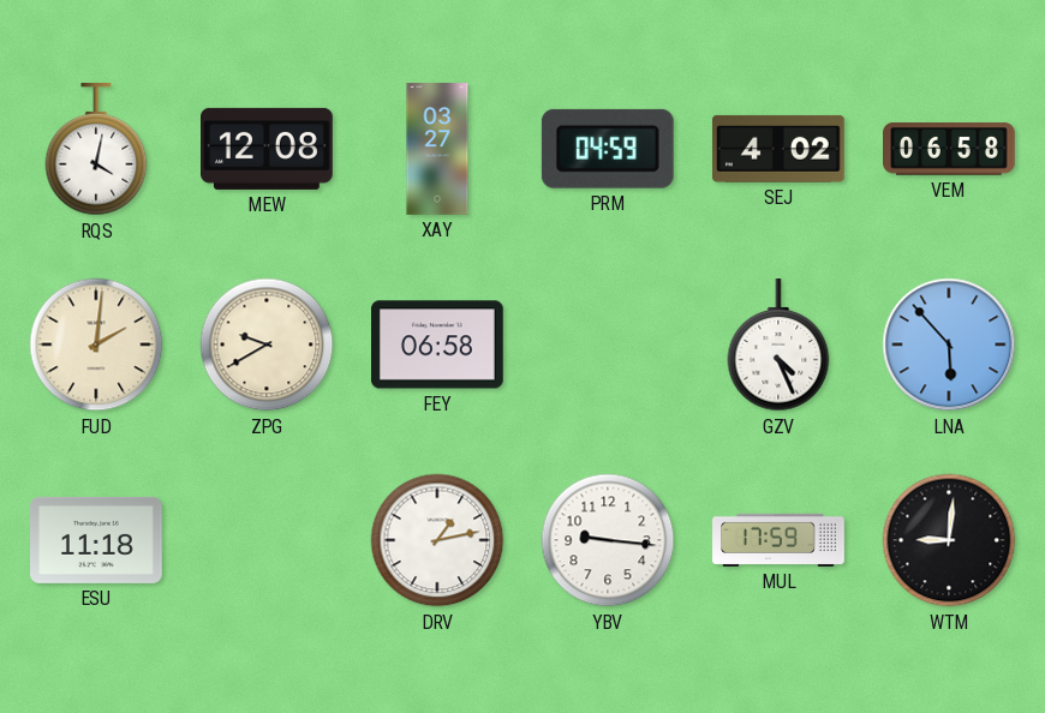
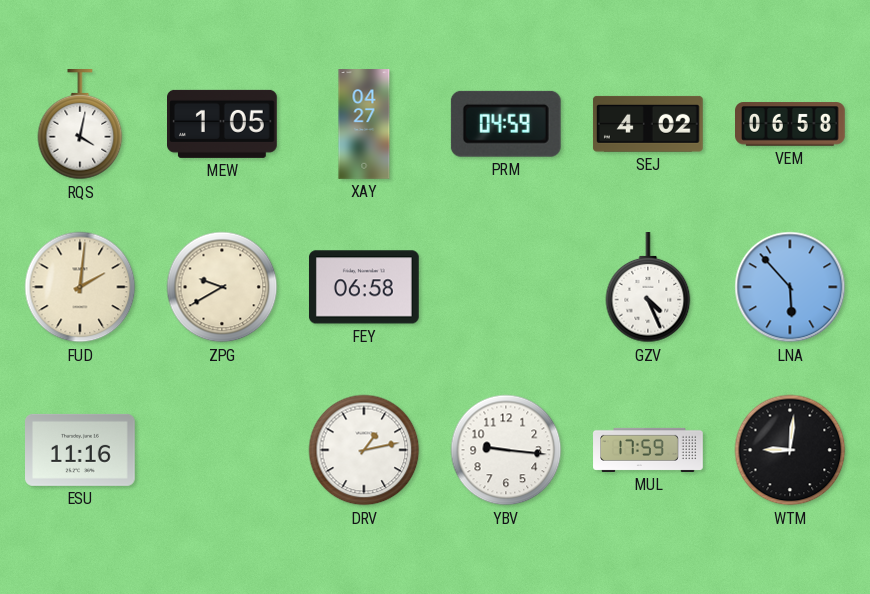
MEW: 12:08 -> 1:05
XAY: 03:27 -> 04:27
ESU: 11:18 -> 11:16
